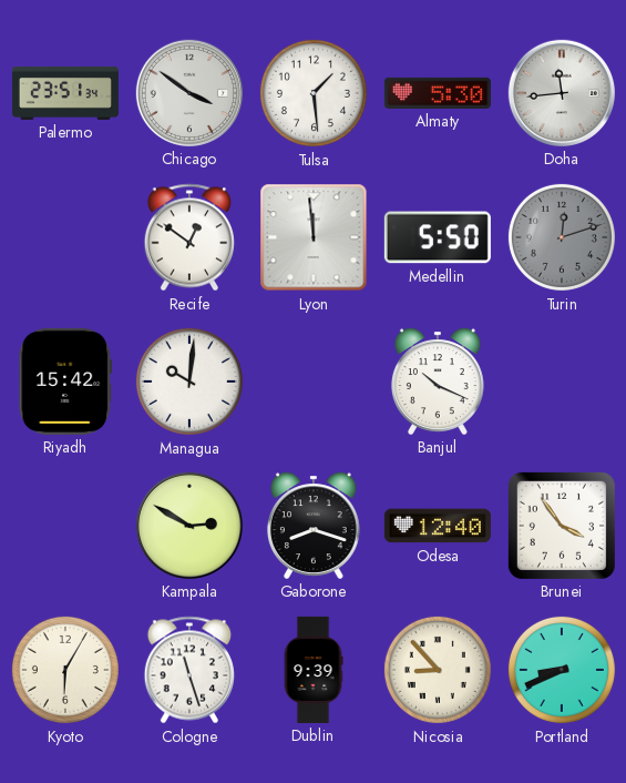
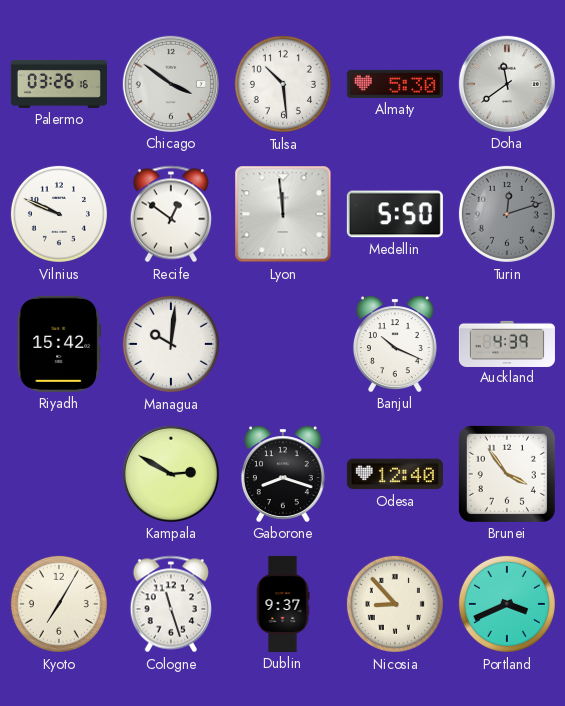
Palermo: 23:51 -> 03:26
Tulsa: 1:29 -> 10:29
Doha: 11:44 -> 11:39
Vilnius: none -> 9:49
Auckland: none -> 4:39
Kyoto: 6:05 -> 7:05
Dublin: 9:39 -> 9:37
Portland: 8:41 -> 3:41
